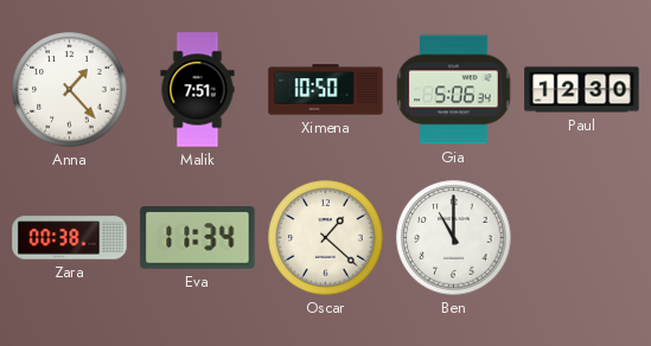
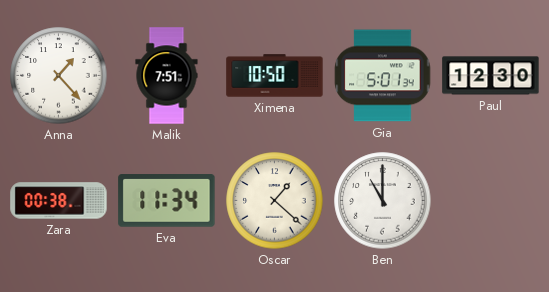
Gia: 5:06 -> 5:01
